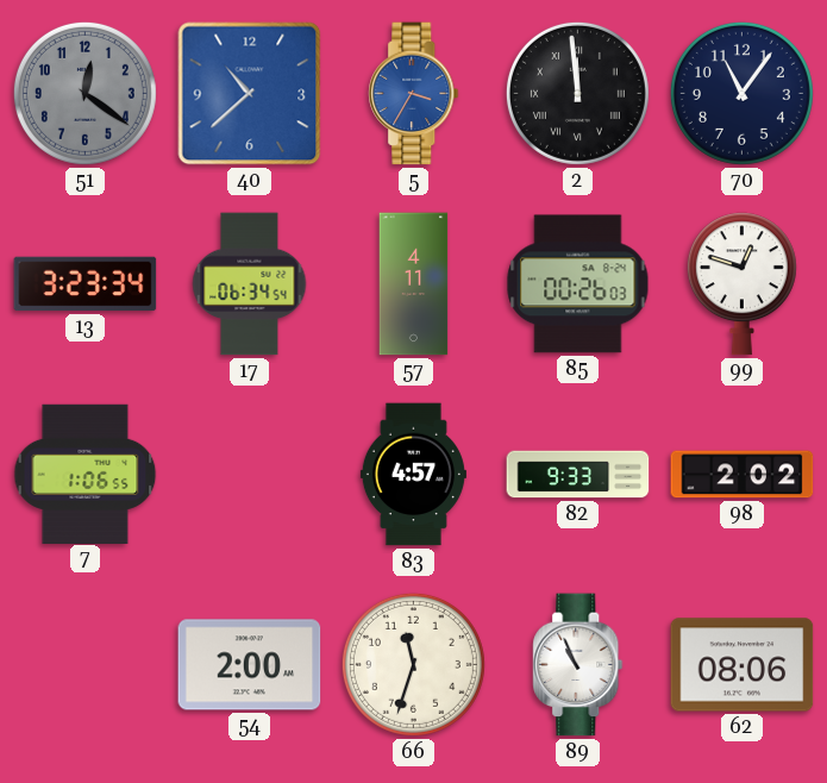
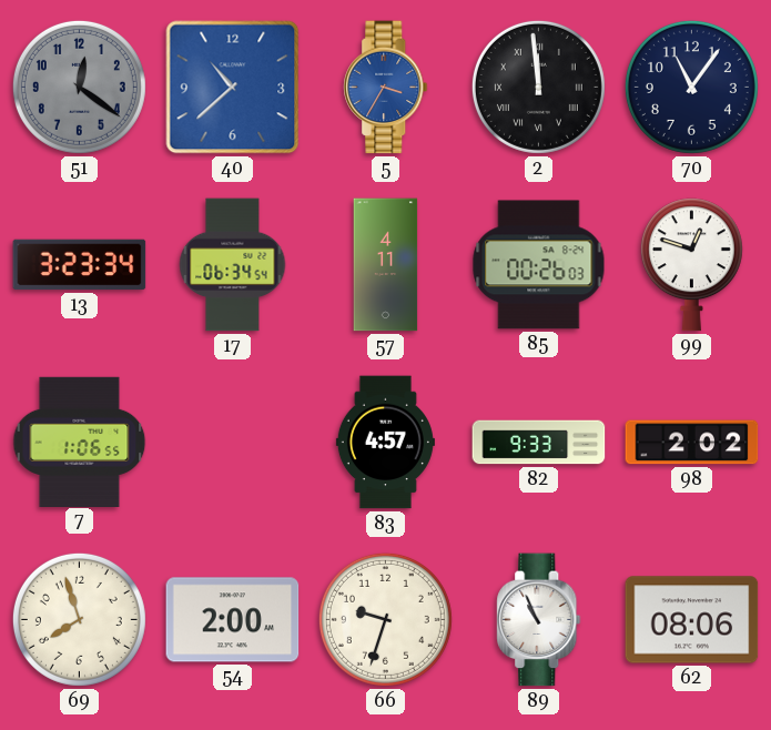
69: none -> 7:57
66: 11:33 -> 9:33
